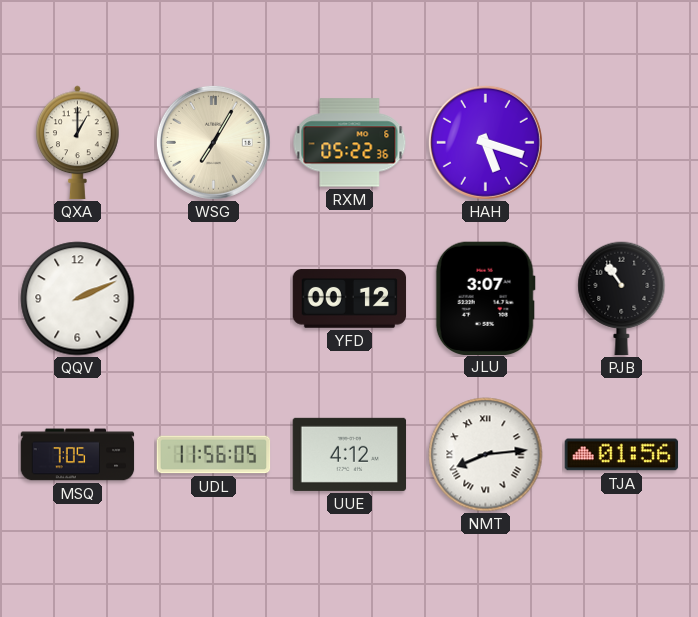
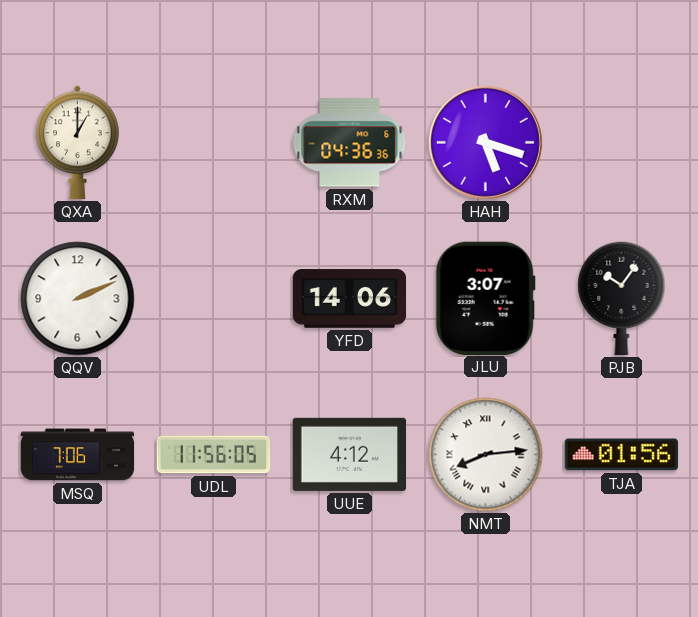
WSG: 7:05 -> none
RXM: 05:22 -> 04:36
YFD: 00:12 -> 14:06
PJB: 10:54 -> 10:06
MSQ: 7:05 -> 7:06
